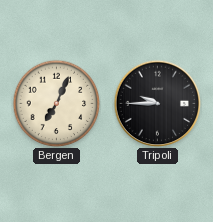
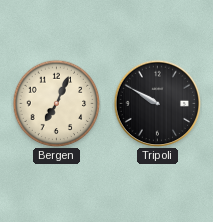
Tripoli: 9:45 -> 9:50
